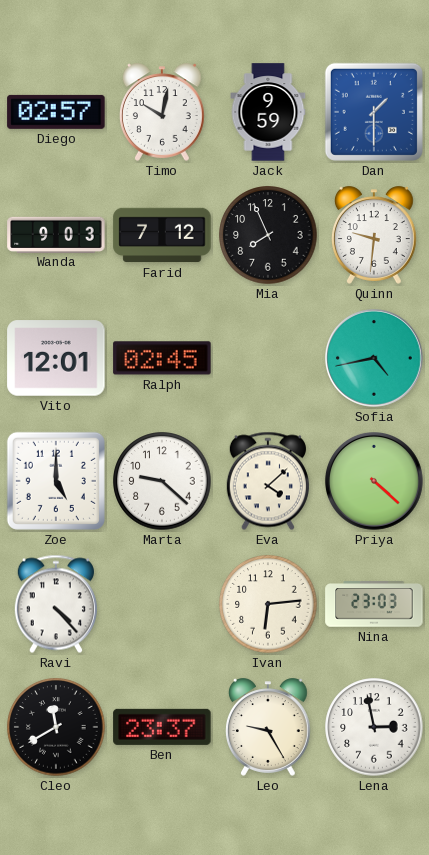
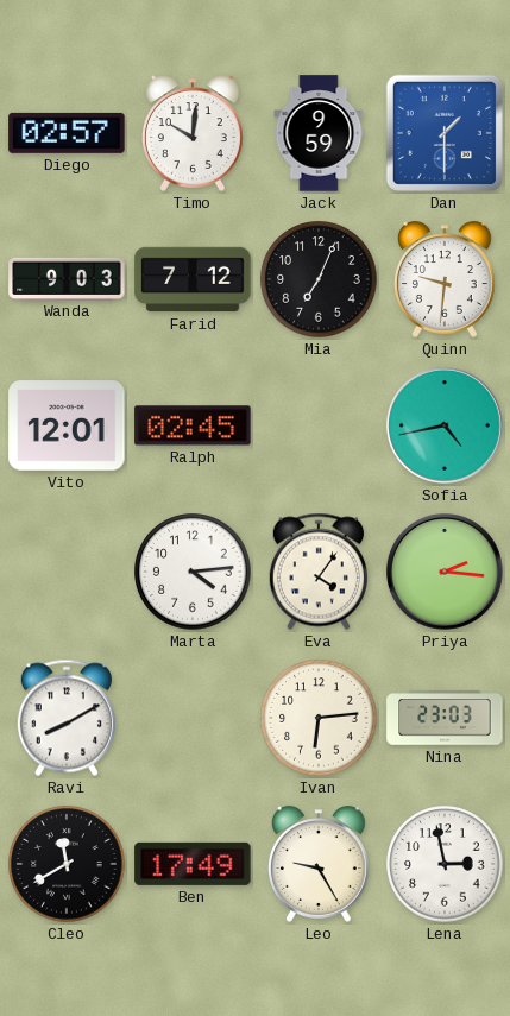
Timo: 10:02 -> 10:01
Mia: 7:56 -> 7:04
Zoe: 5:00 -> none
Marta: 9:22 -> 4:14
Eva: 4:08 -> 4:06
Priya: 4:22 -> 2:16
Ravi: 4:23 -> 8:10
Ben: 23:37 -> 17:49
